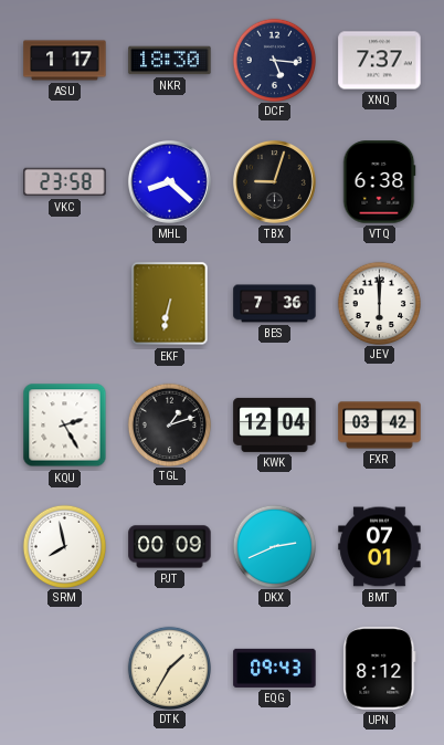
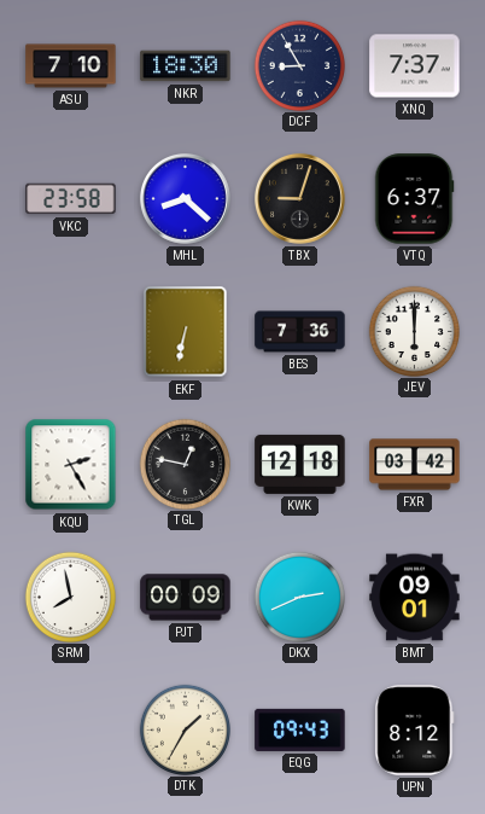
ASU: 1:17 -> 7:10
DCF: 5:16 -> 8:55
VTQ: 6:38 -> 6:37
TGL: 1:12 -> 12:47
KWK: 12:04 -> 12:18
BMT: 07:01 -> 09:01
